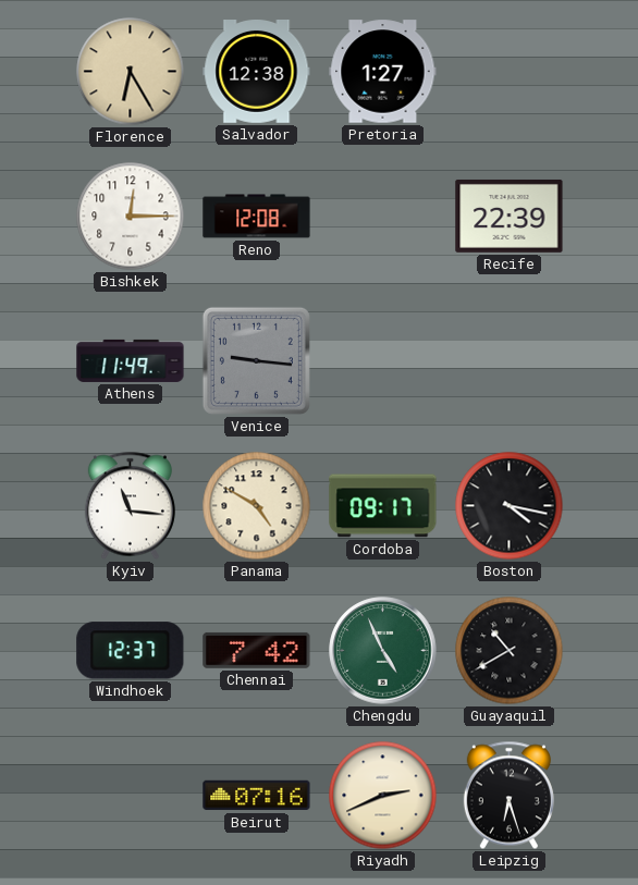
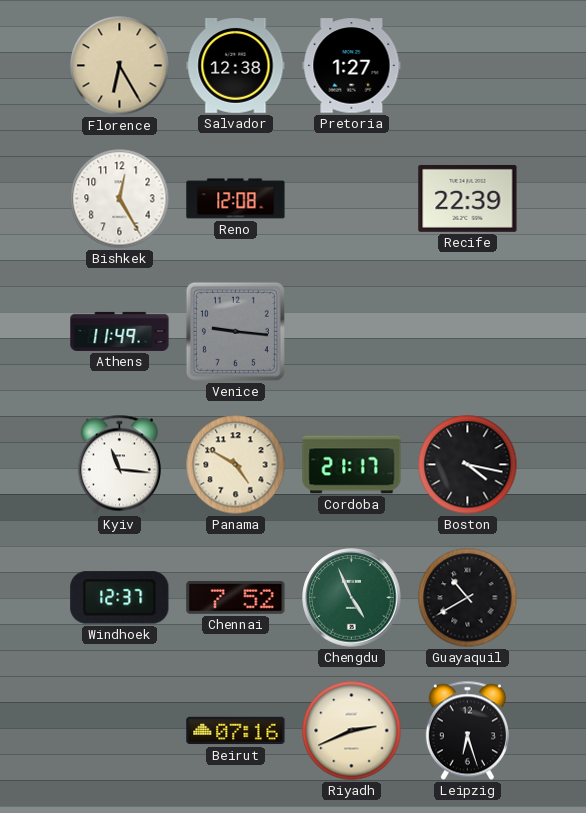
Bishkek: 12:15 -> 12:25
Cordoba: 09:17 -> 21:17
Chennai: 7:42 -> 7:52
